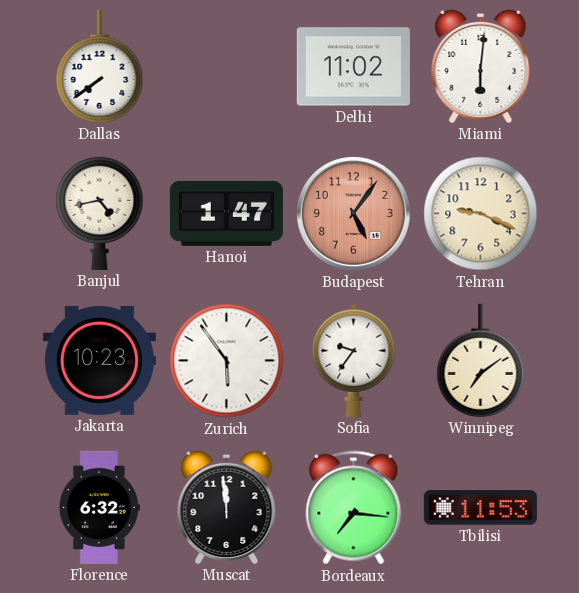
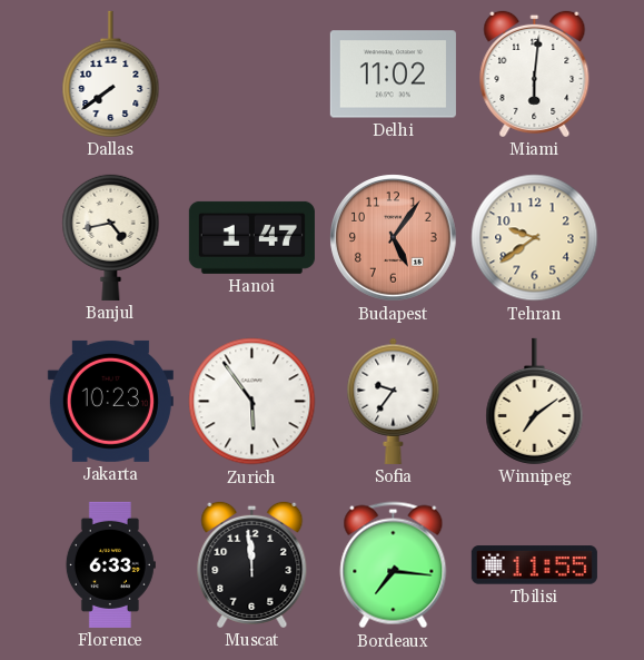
Tehran: 9:19 -> 9:39
Florence: 6:32 -> 6:33
Tbilisi: 11:53 -> 11:55
